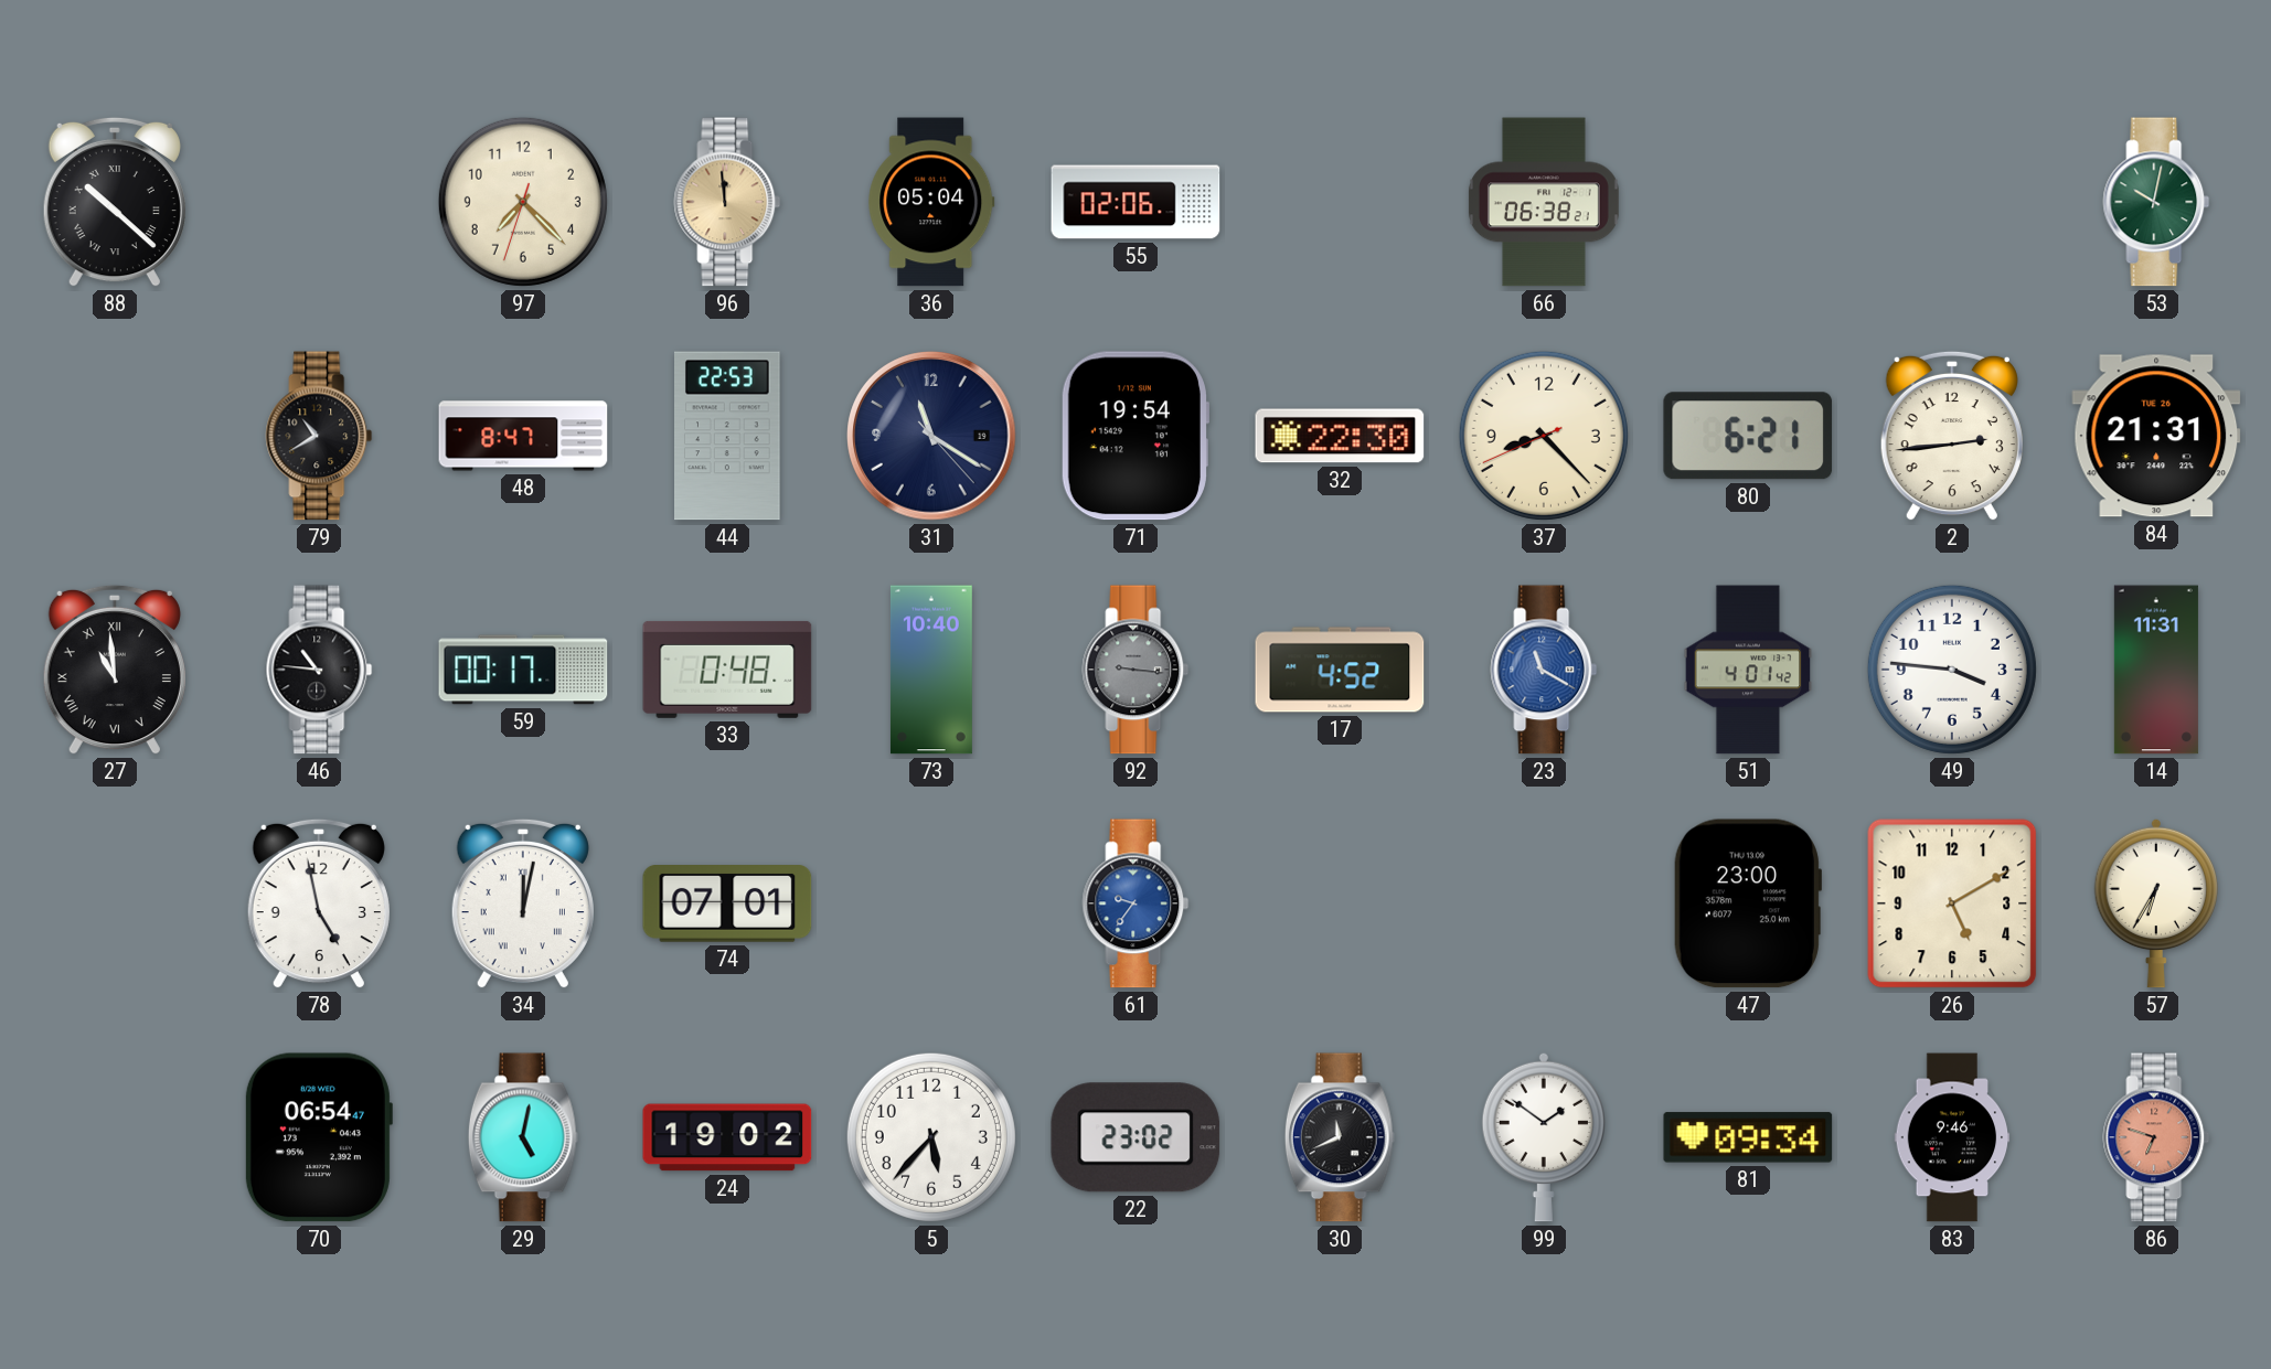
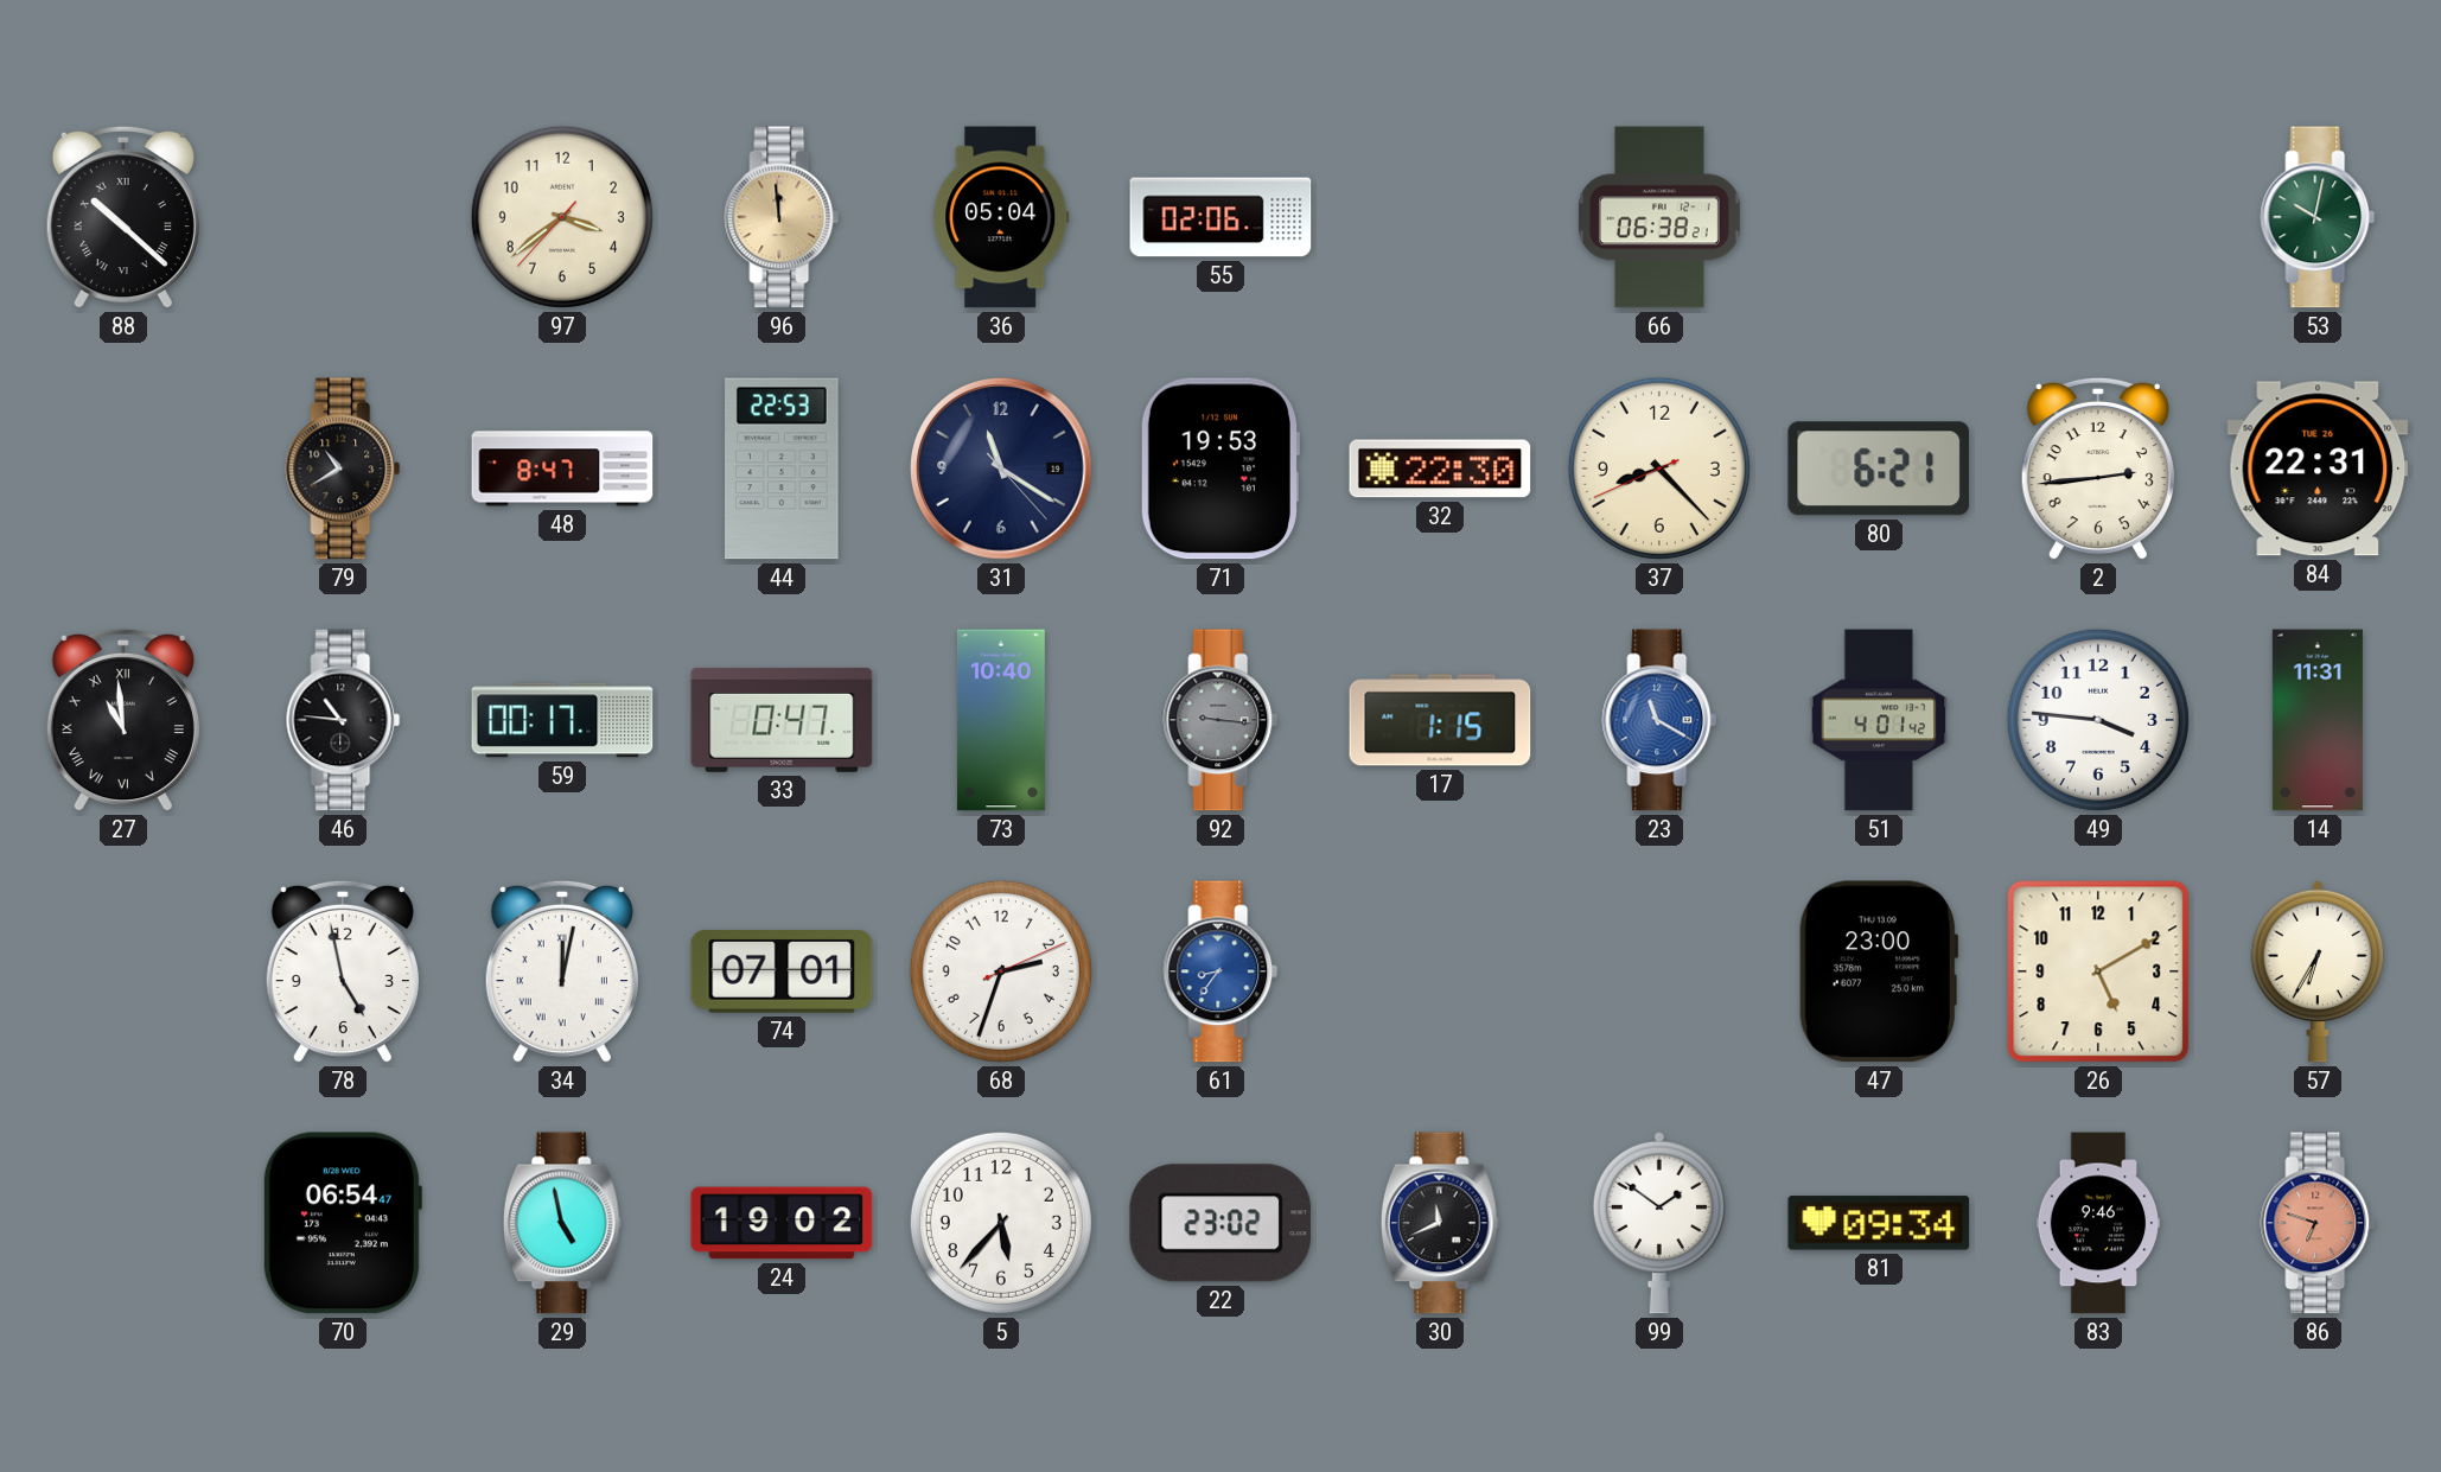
97: 7:22 -> 3:38
71: 19:54 -> 19:53
84: 21:31 -> 22:31
33: 0:48 -> 0:47
17: 4:52 -> 1:15
68: none -> 2:33
61: 9:36 -> 8:36
29: 5:02 -> 4:58
